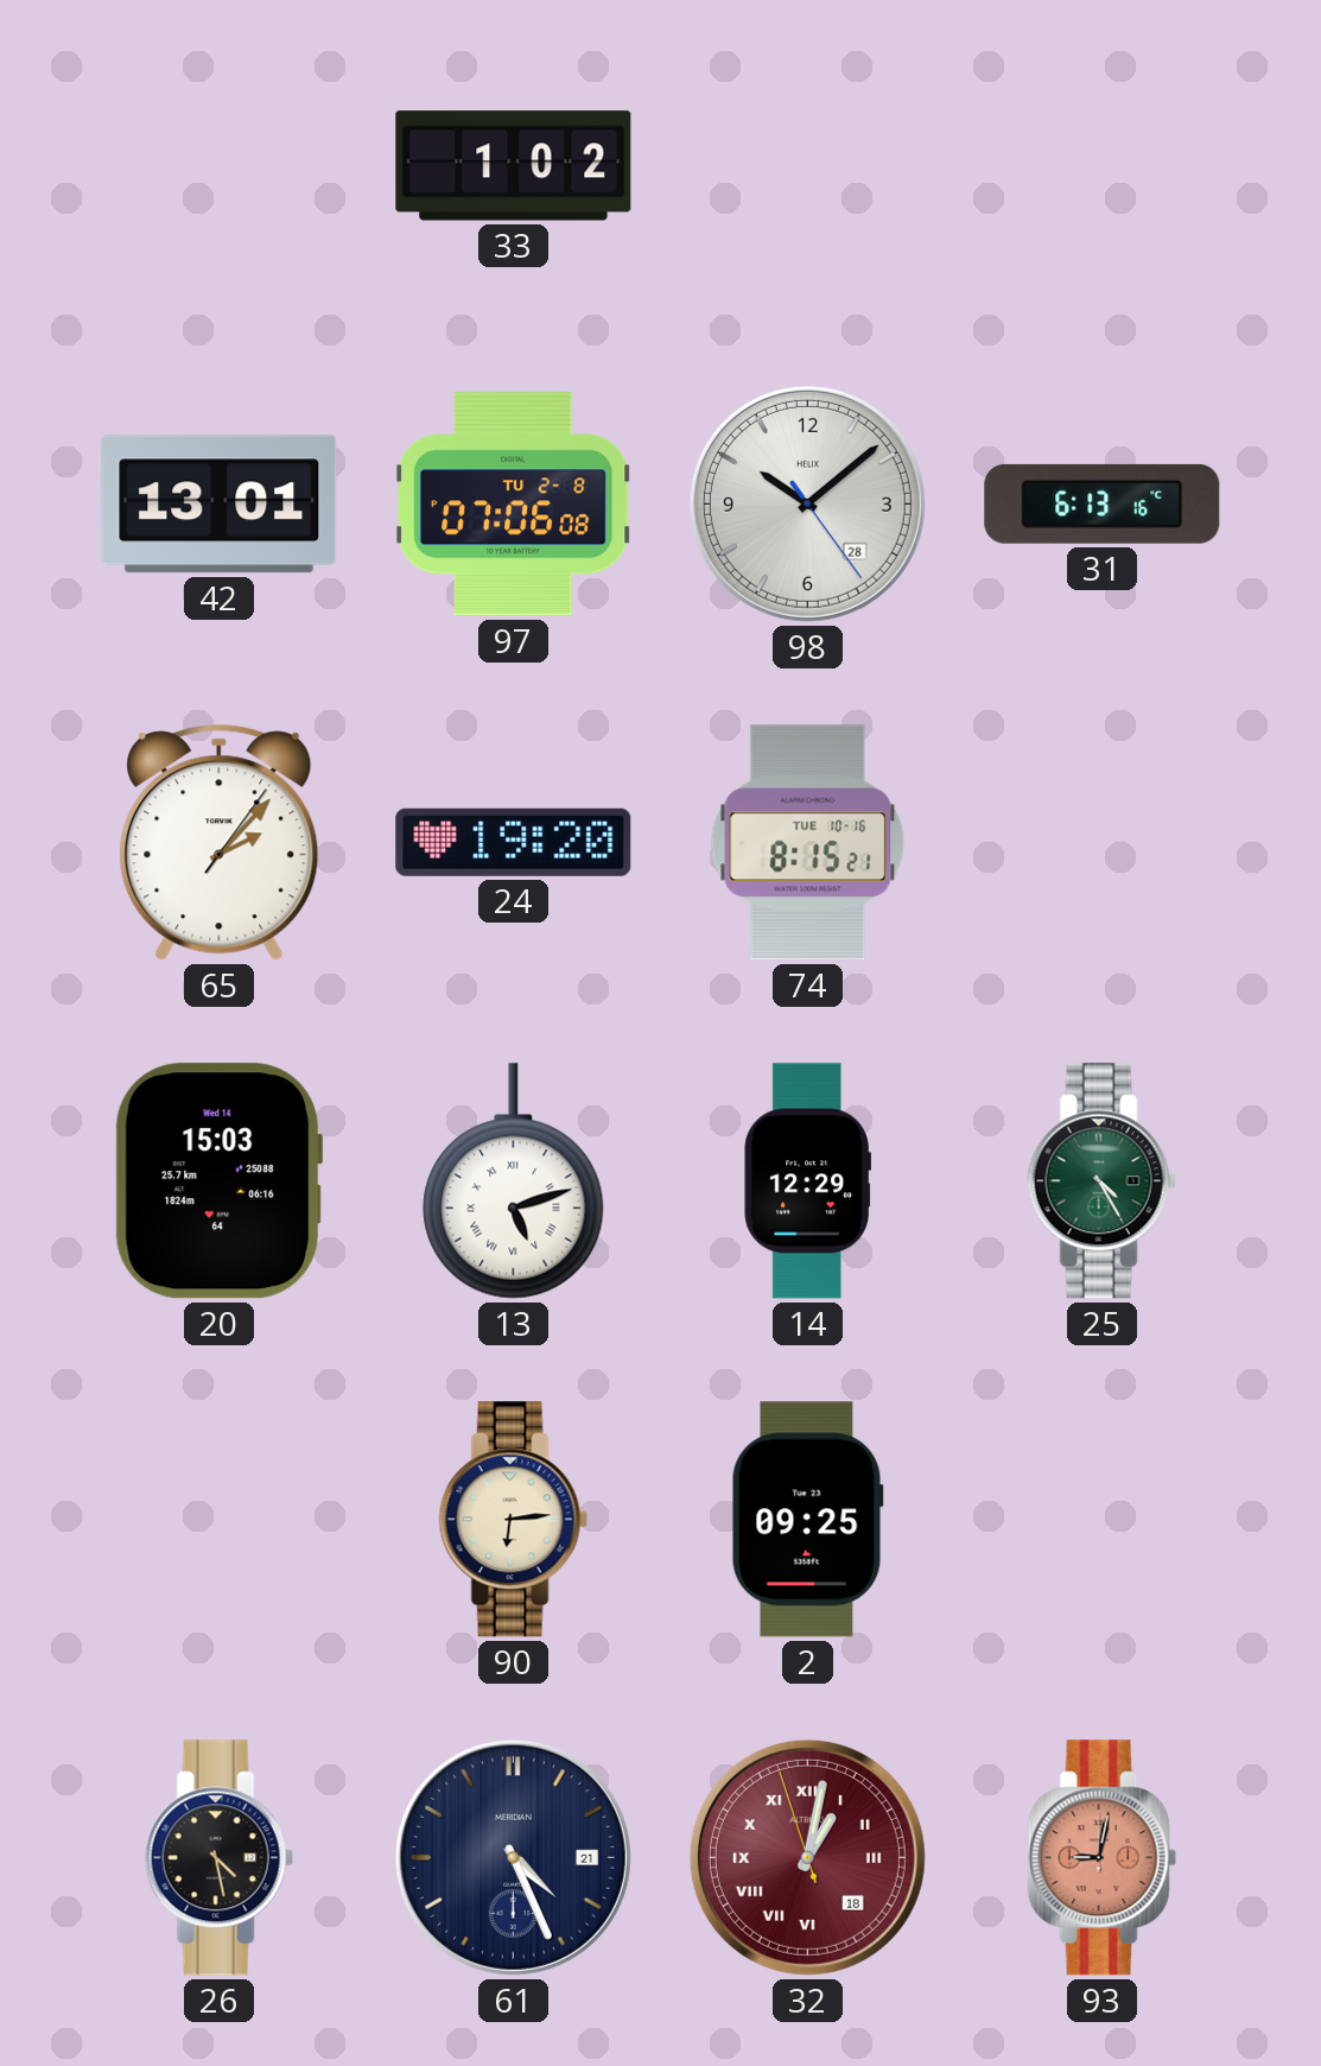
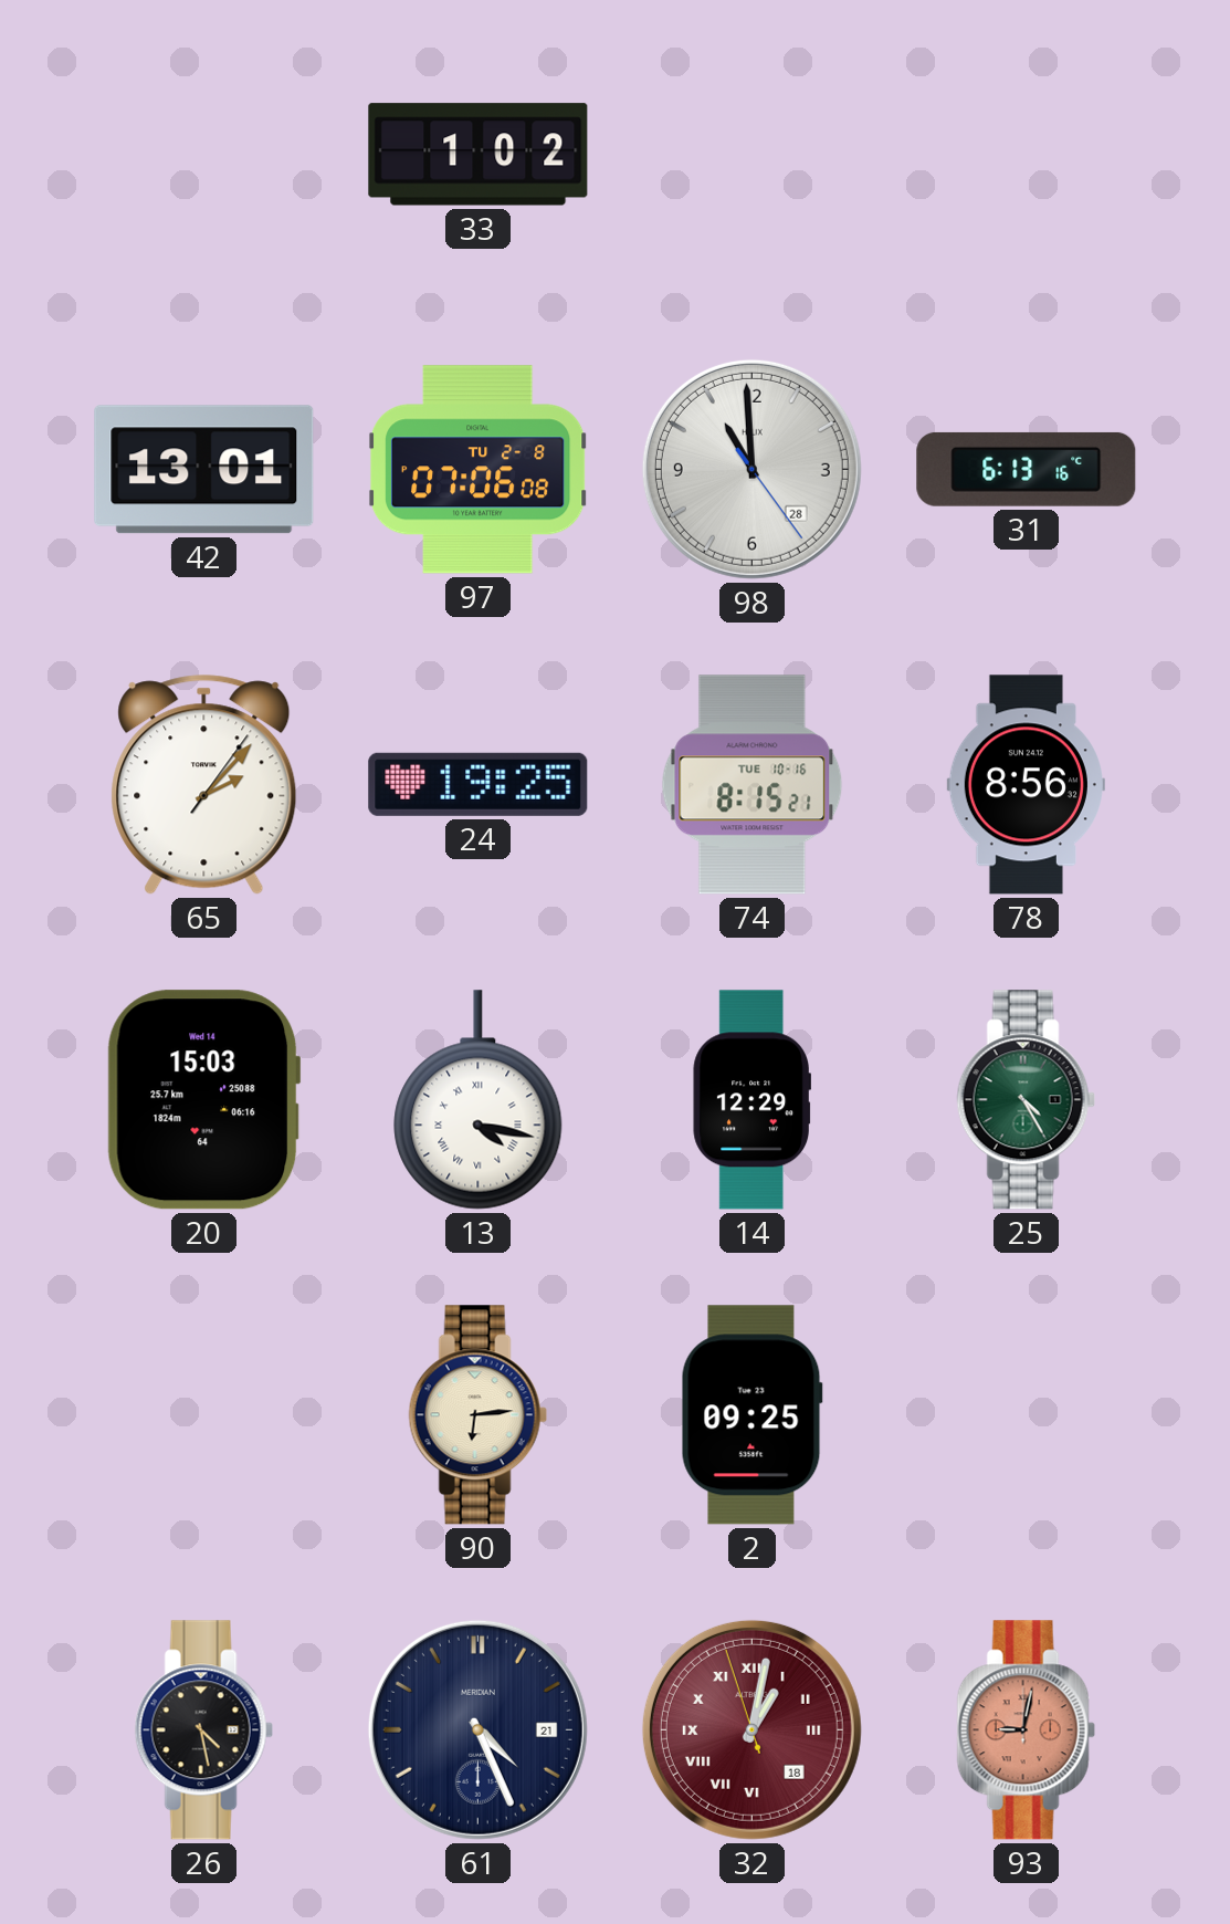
98: 10:08 -> 10:59
24: 19:20 -> 19:25
78: none -> 8:56
13: 5:12 -> 4:17
